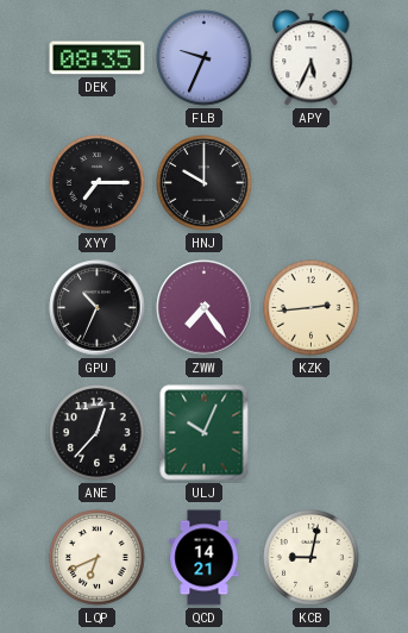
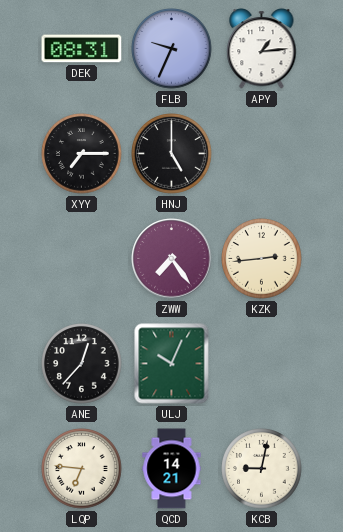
DEK: 08:35 -> 08:31
APY: 5:34 -> 1:14
HNJ: 10:00 -> 5:00
GPU: 10:34 -> none
LQP: 6:41 -> 6:46
